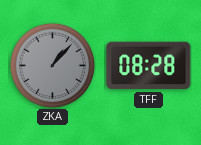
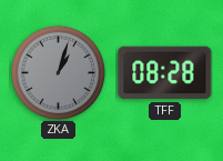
ZKA: 1:07 -> 1:03
